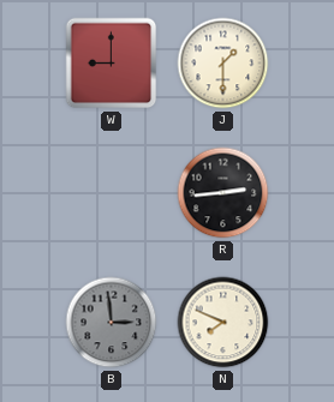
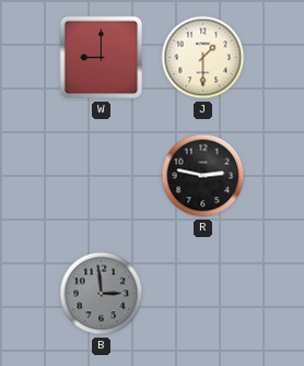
R: 2:44 -> 2:47
N: 7:49 -> none
